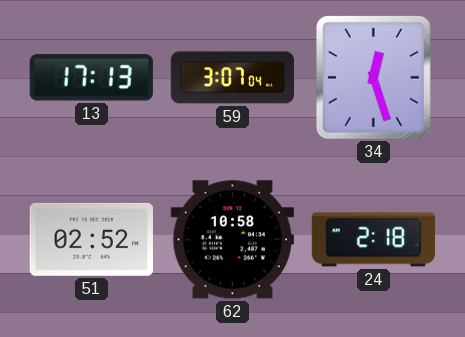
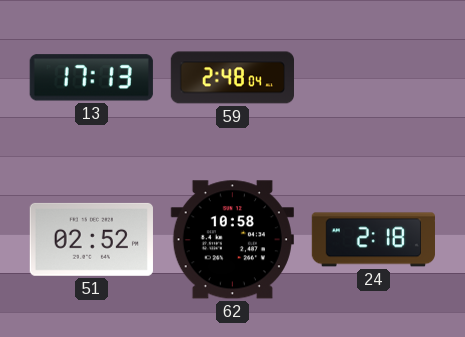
59: 3:07 -> 2:48
34: 12:27 -> none
